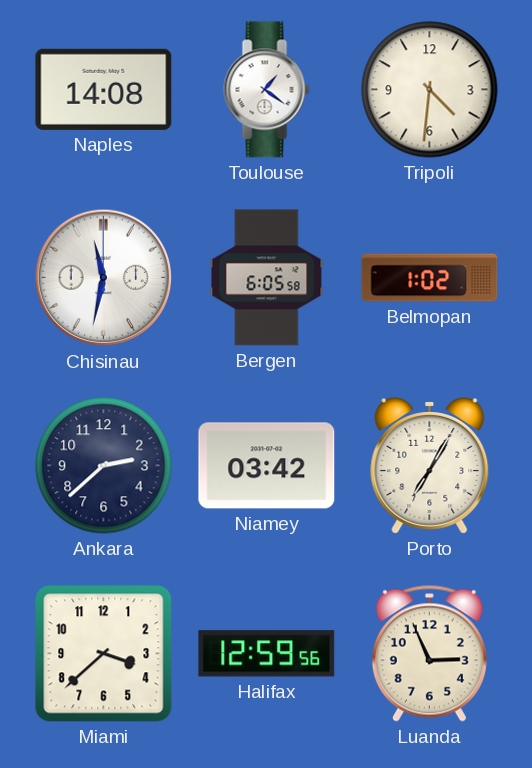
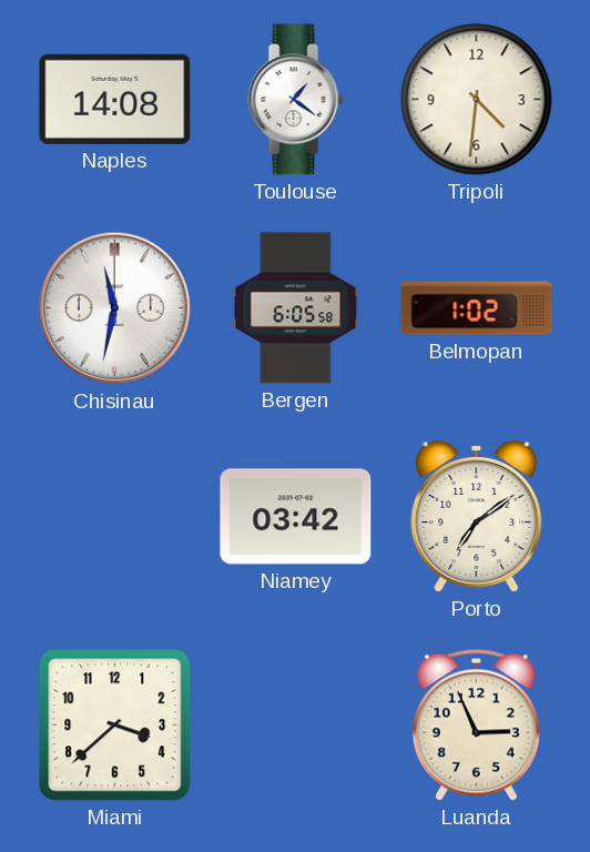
Ankara: 2:38 -> none
Porto: 7:05 -> 7:09
Halifax: 12:59 -> none
